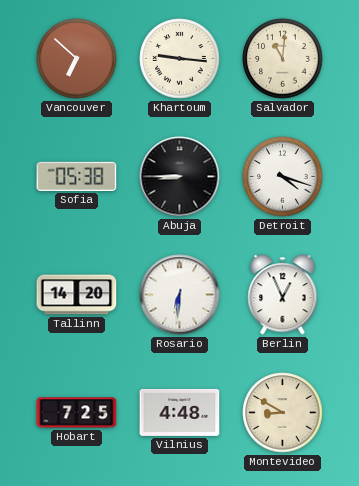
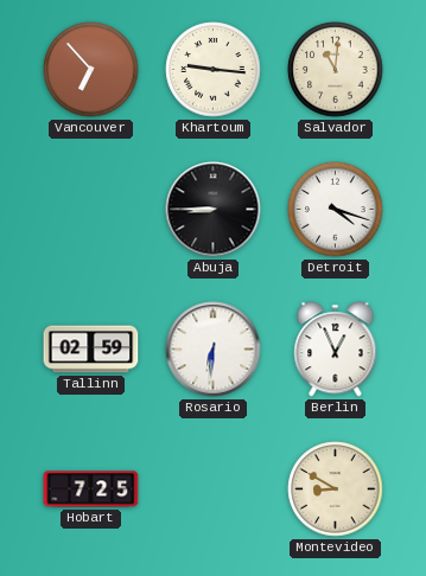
Vancouver: 6:52 -> 6:53
Sofia: 05:38 -> none
Tallinn: 14:20 -> 02:59
Vilnius: 4:48 -> none
